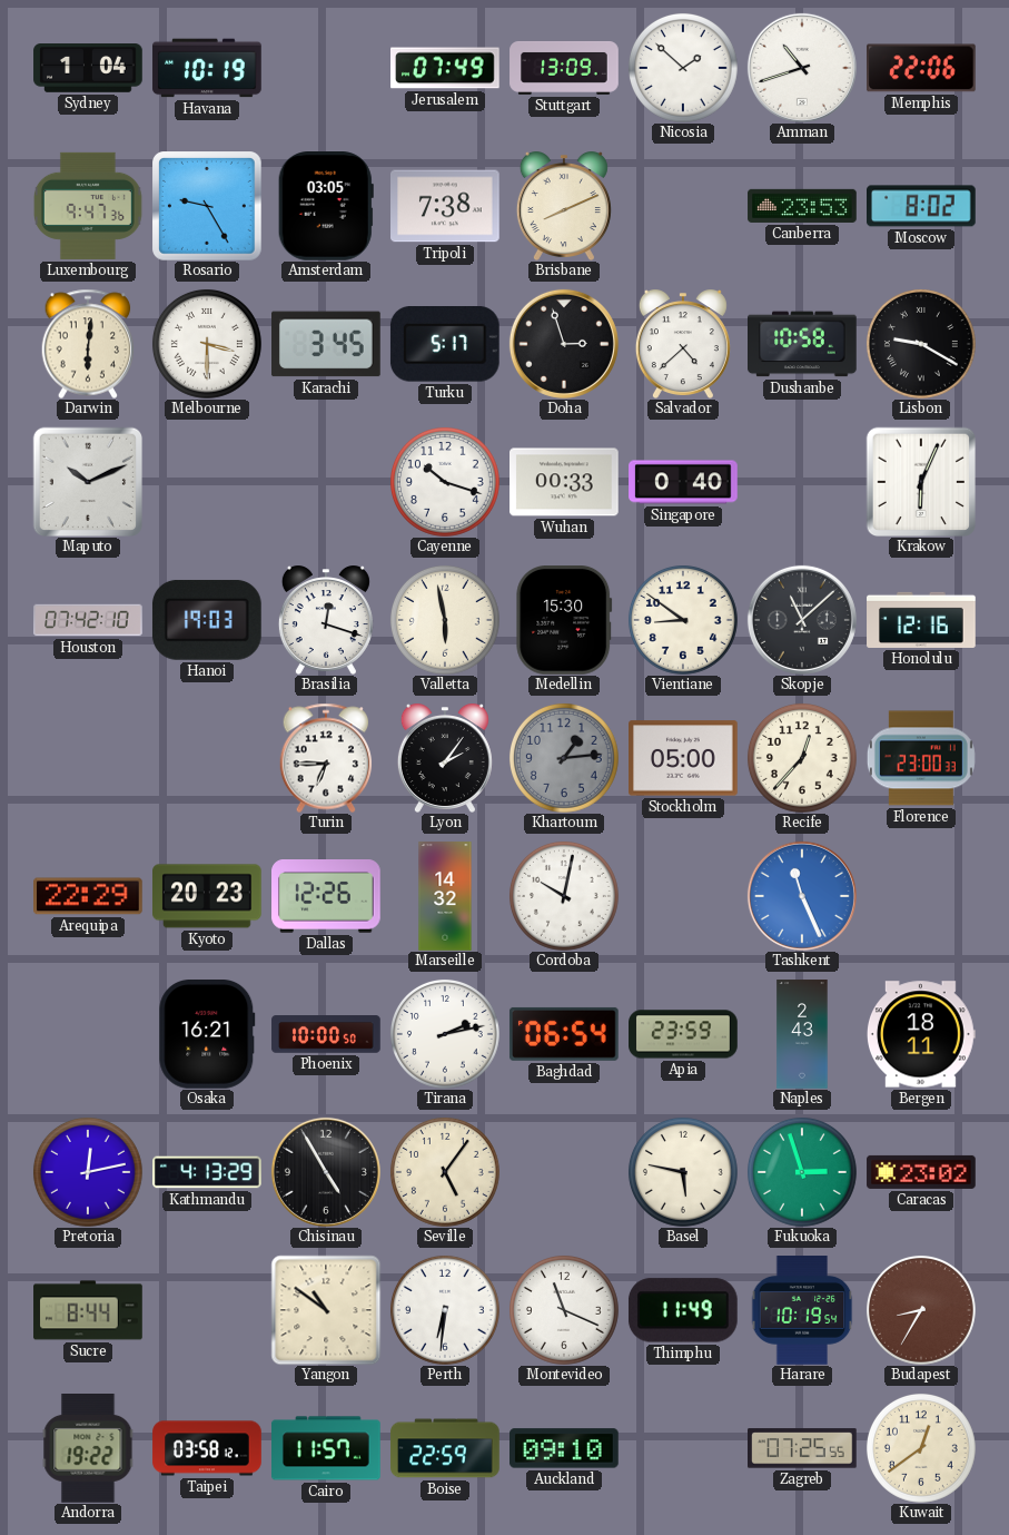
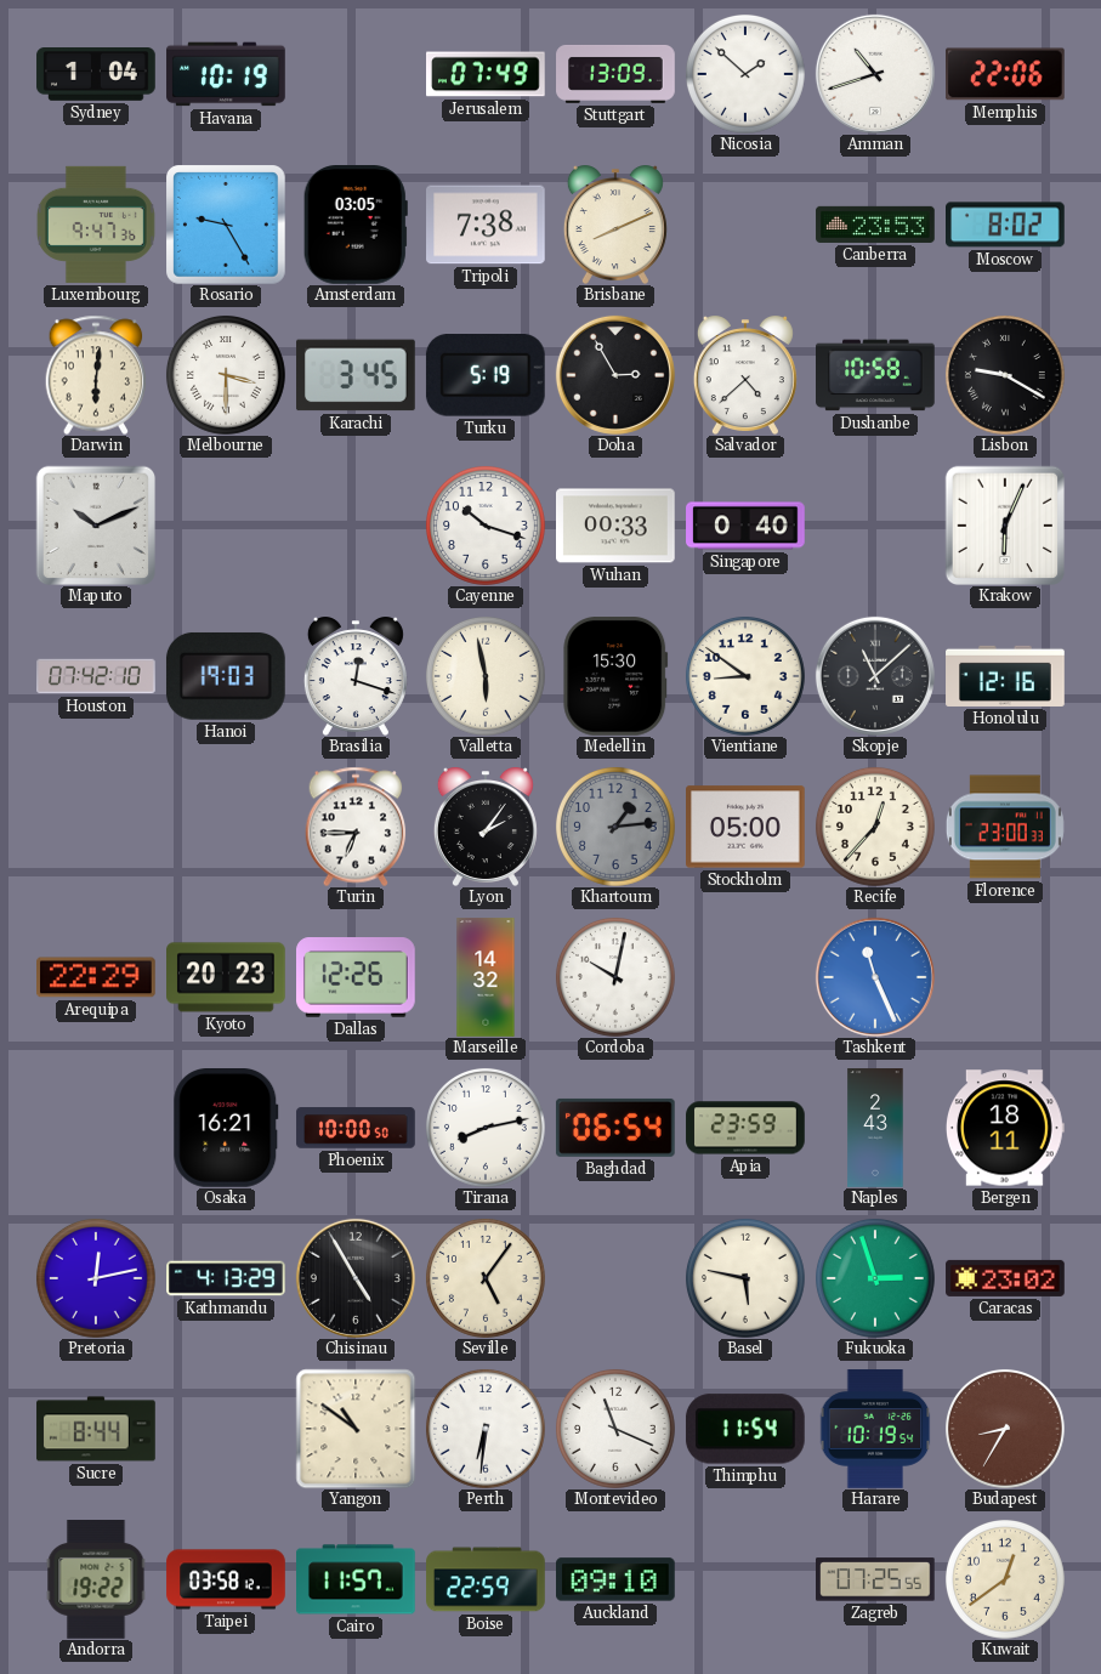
Turku: 5:17 -> 5:19
Doha: 2:57 -> 2:55
Tirana: 2:13 -> 8:13
Thimphu: 11:49 -> 11:54
